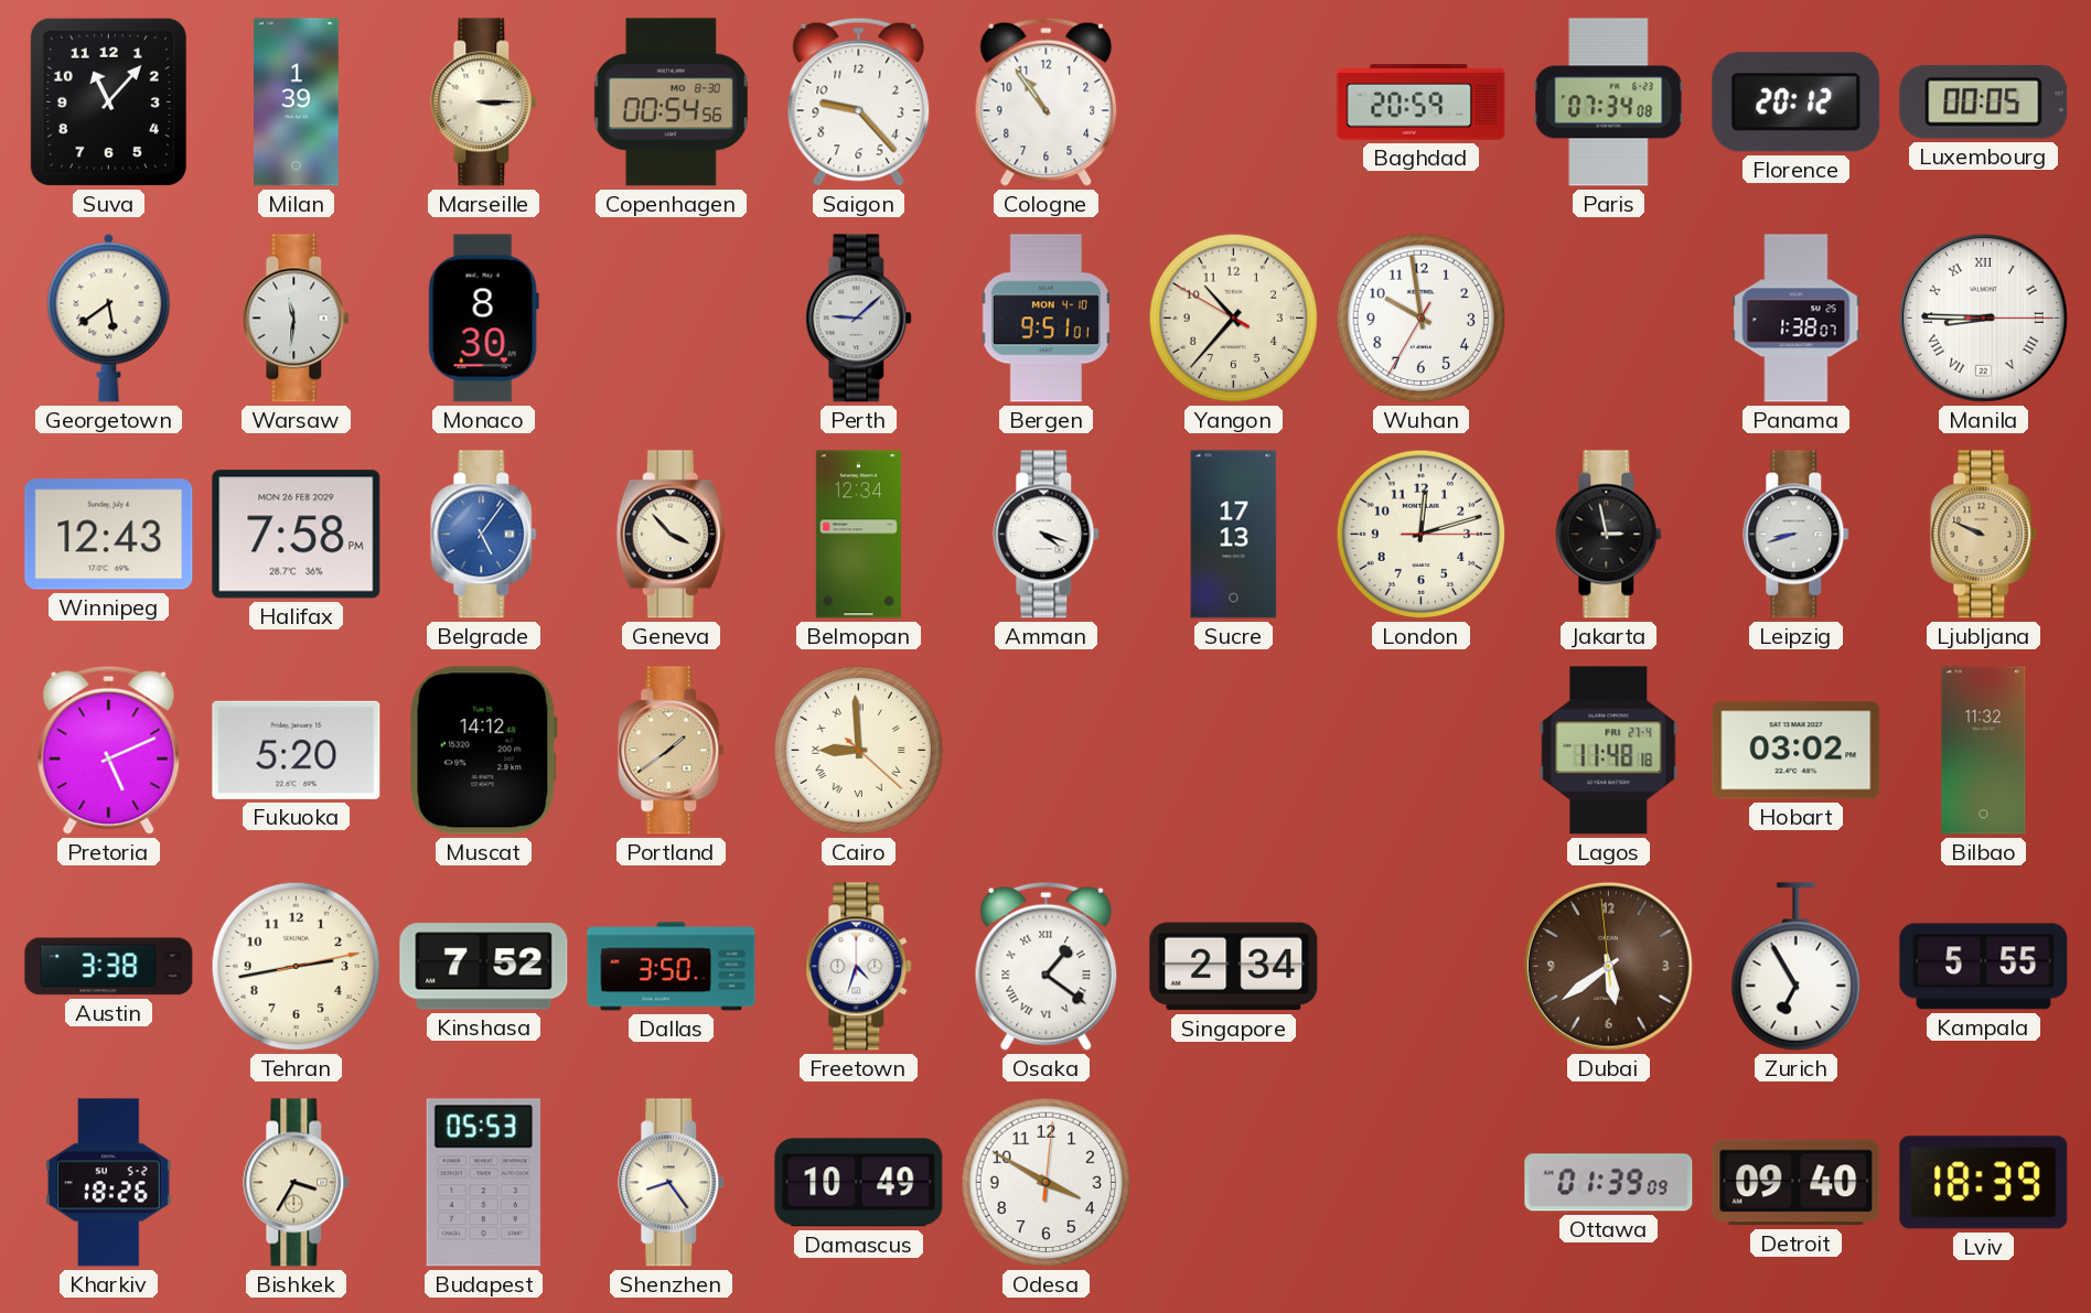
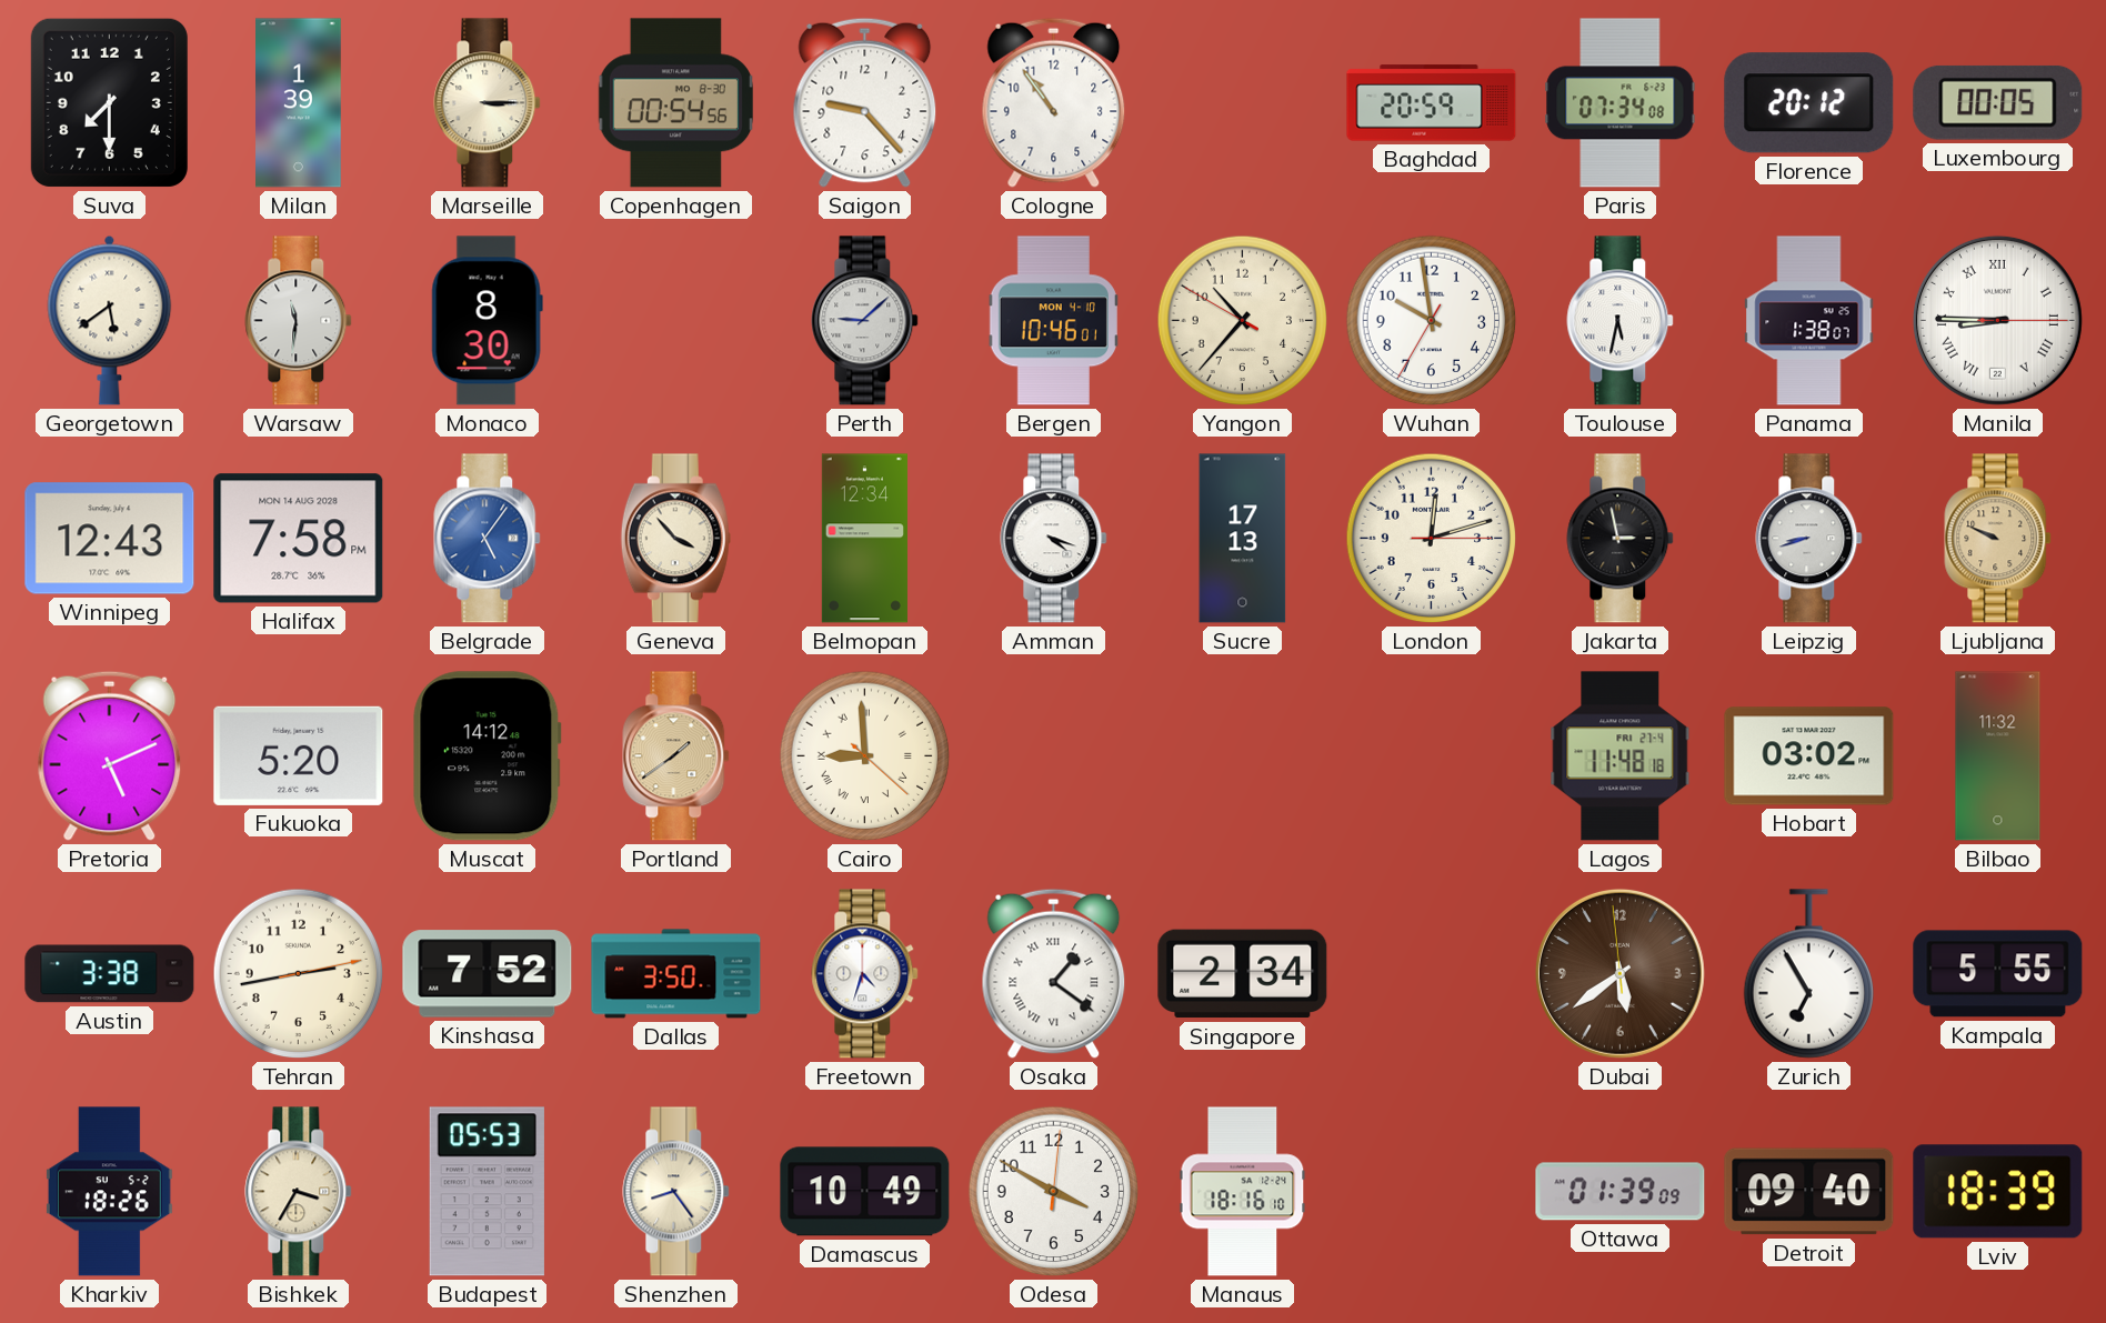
Suva: 11:07 -> 7:30
Bergen: 9:51 -> 10:46
Toulouse: none -> 5:32
Halifax date: MON 26 FEB 2029 -> MON 14 AUG 2028
Manaus: none -> 18:16
